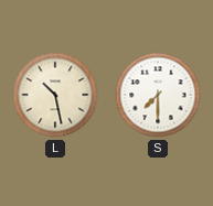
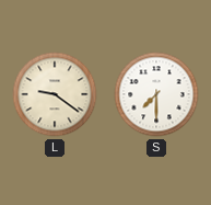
L: 10:28 -> 9:21
